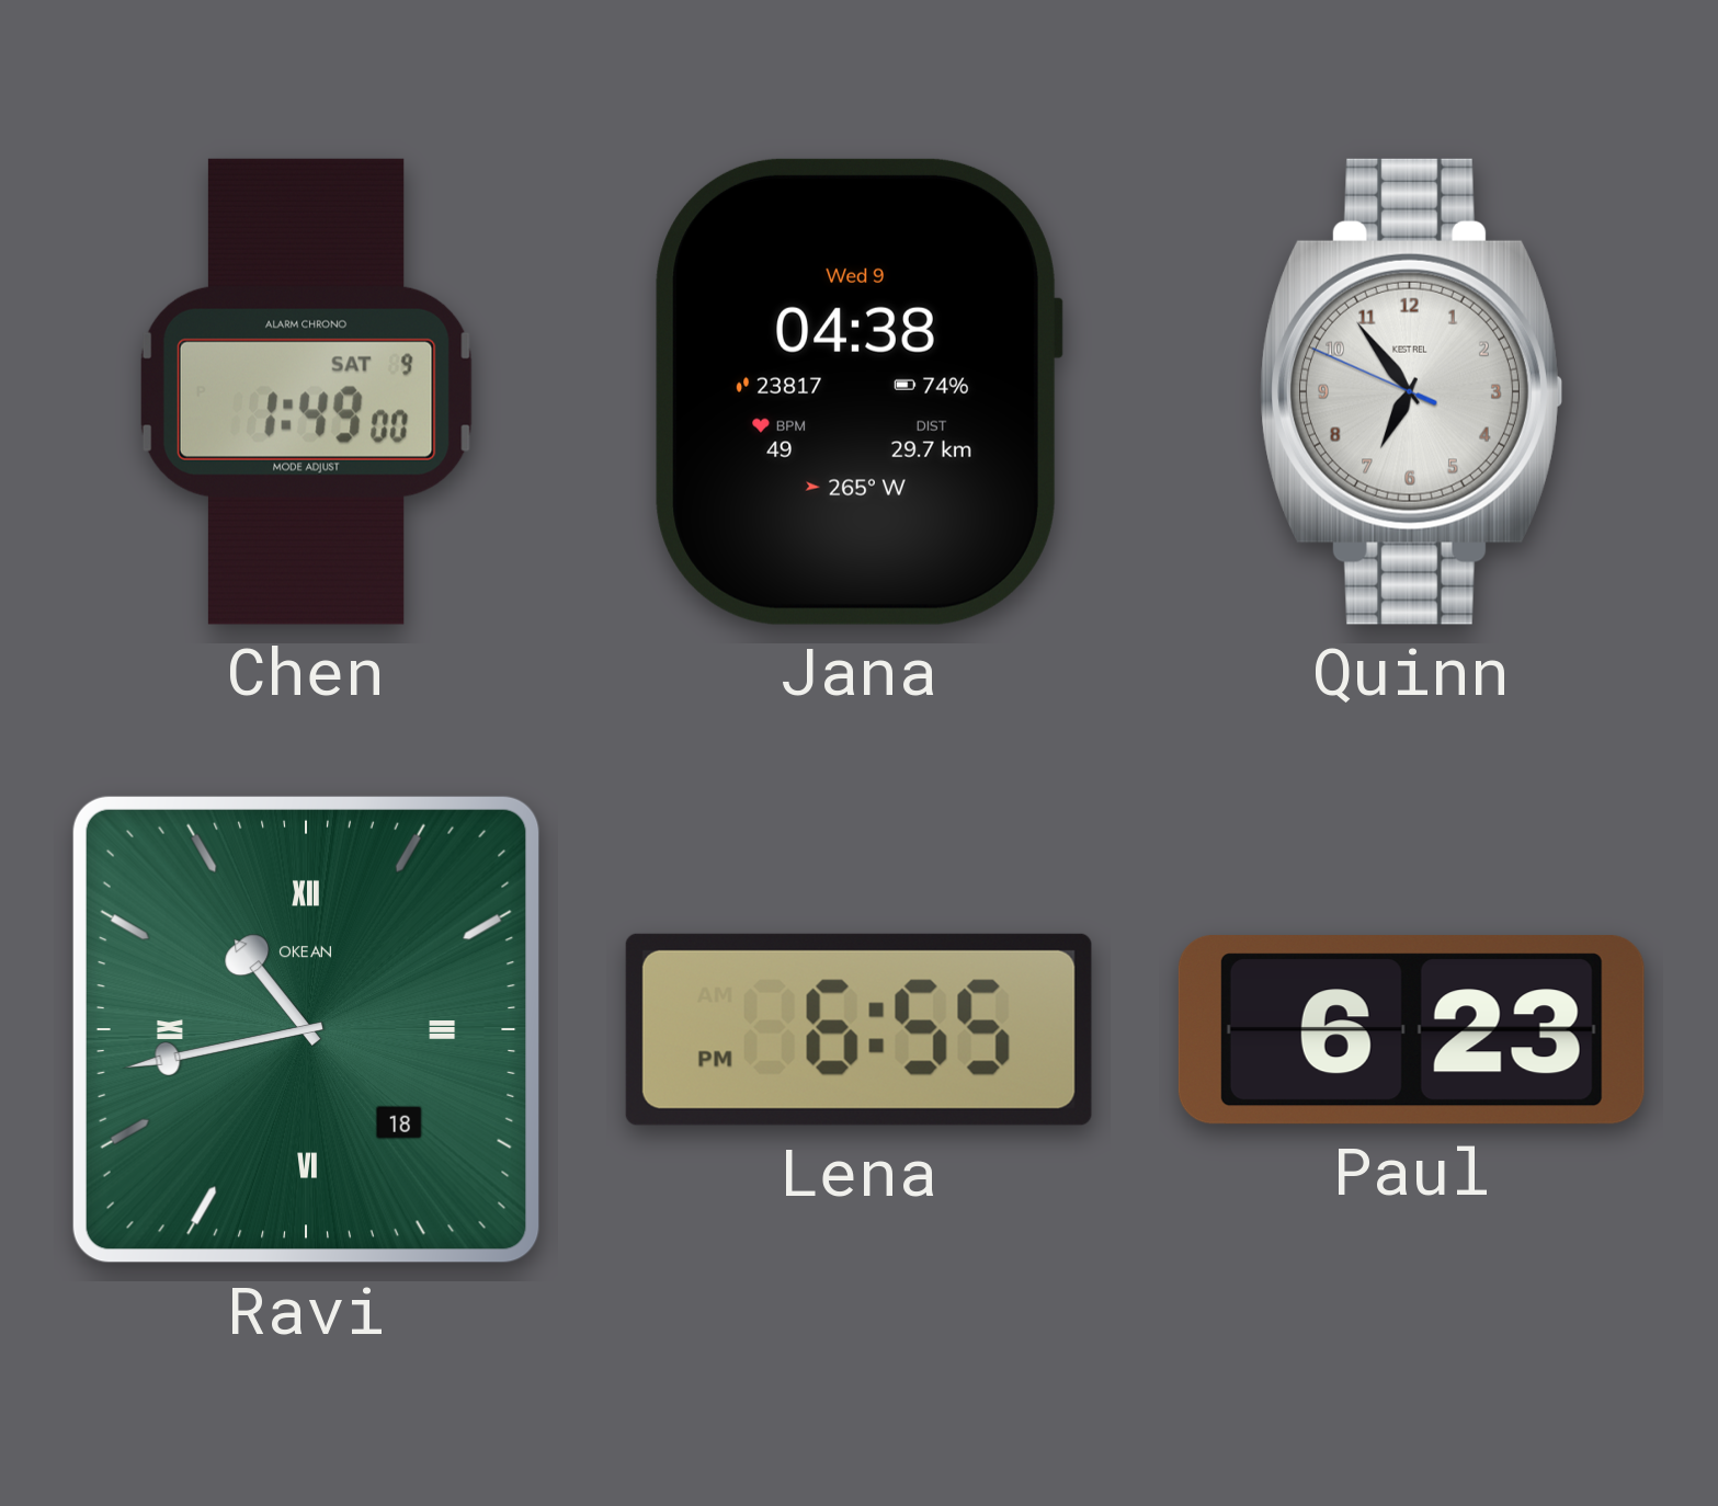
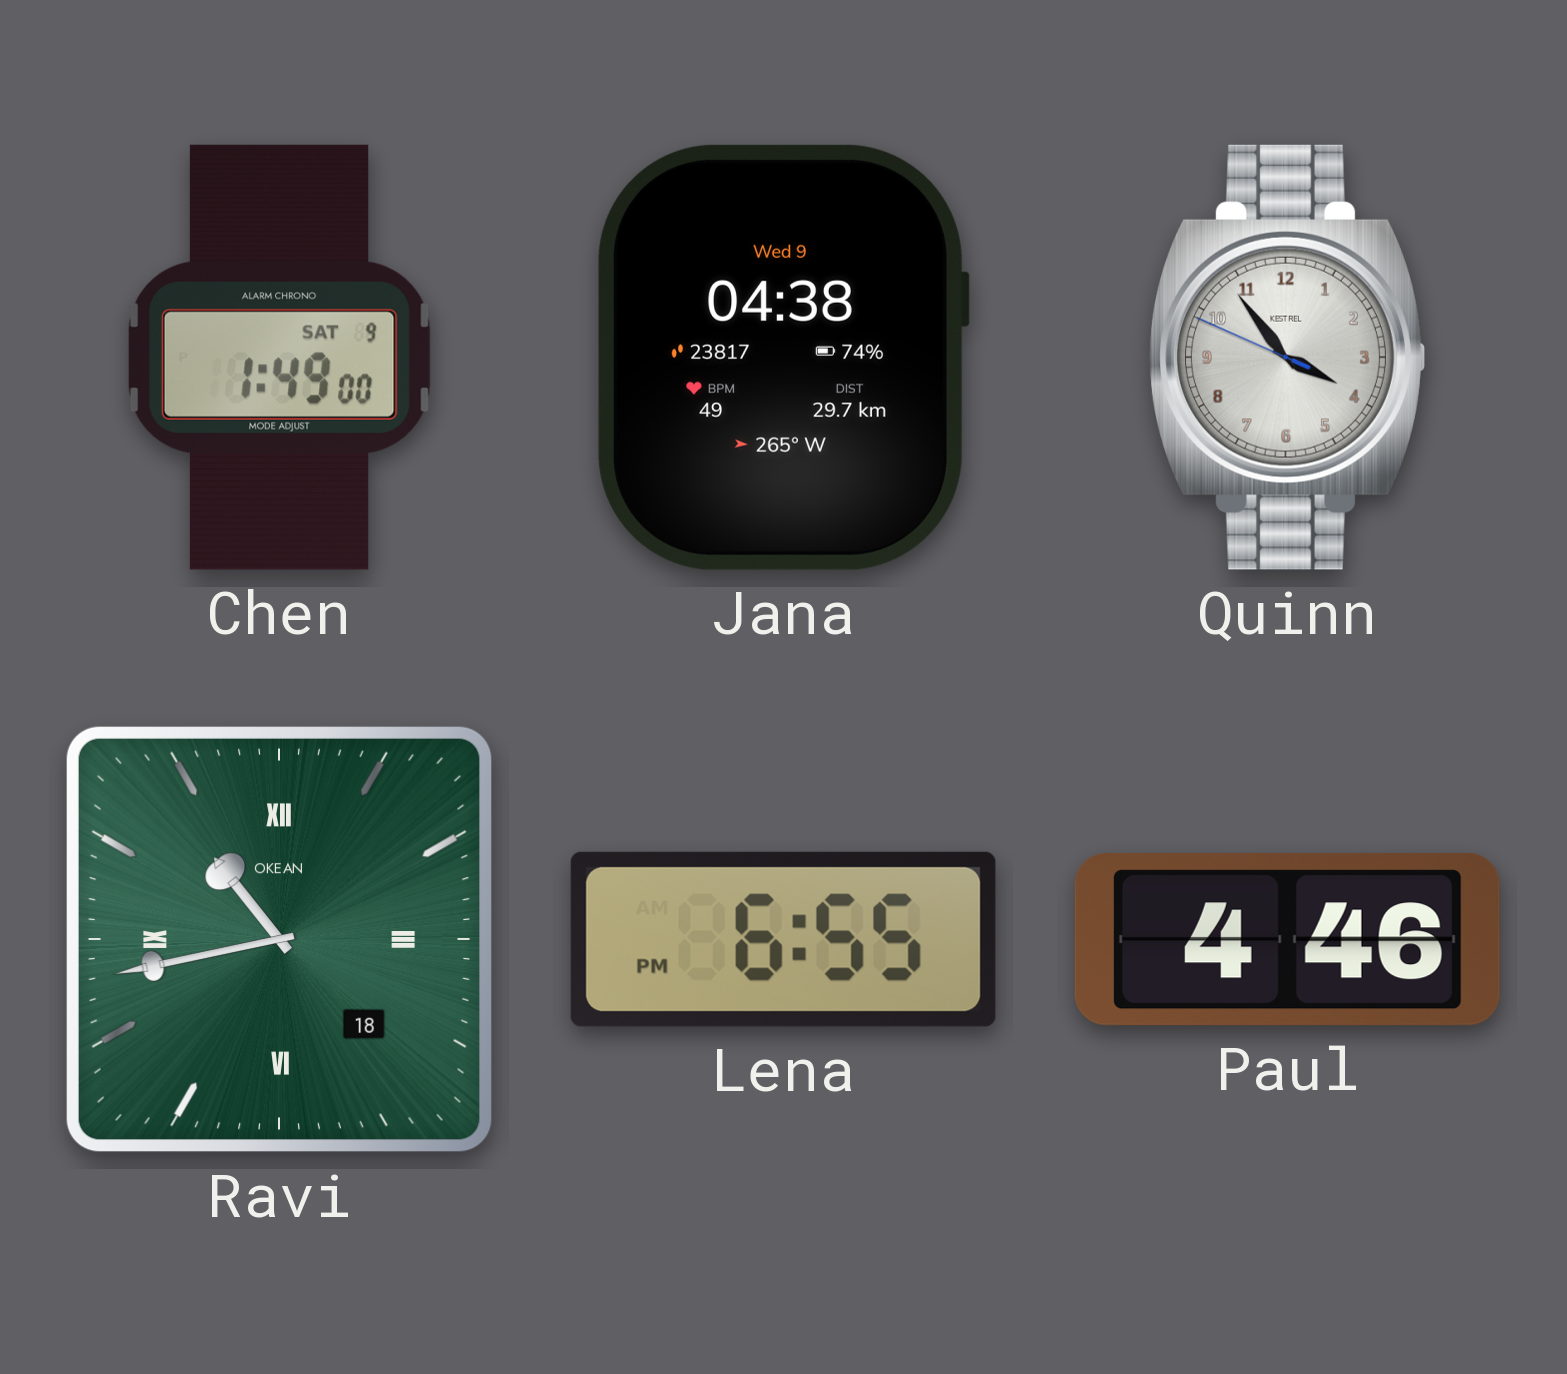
Quinn: 6:53 -> 3:53
Paul: 6:23 -> 4:46
